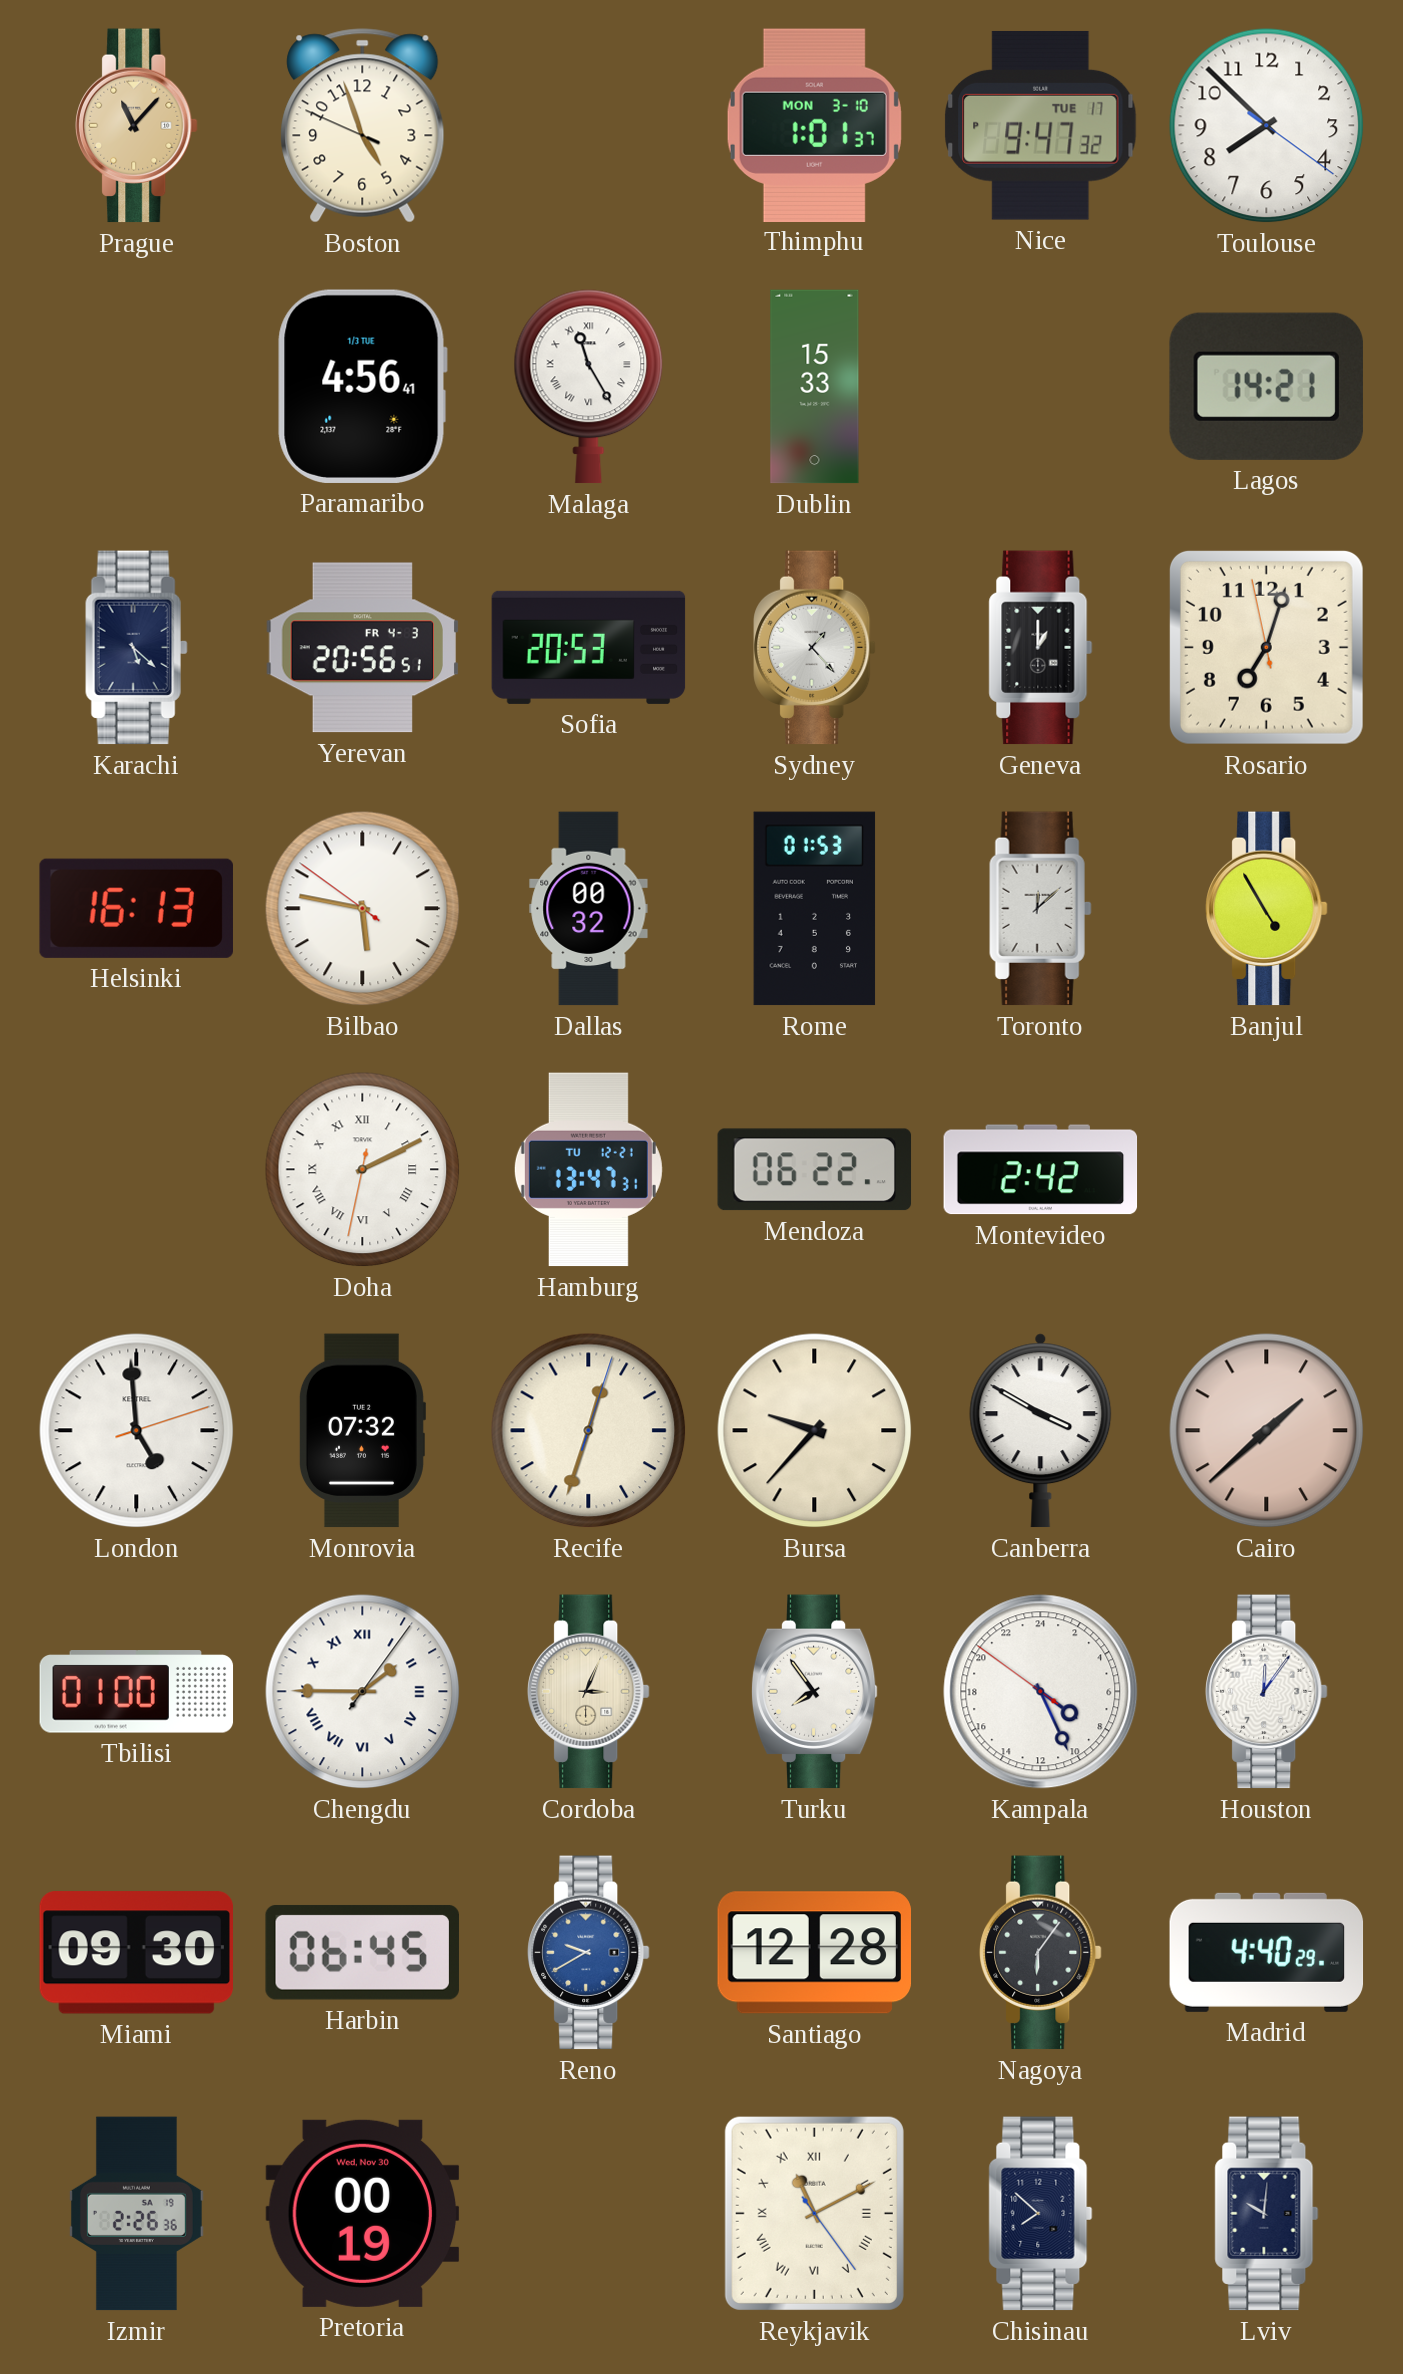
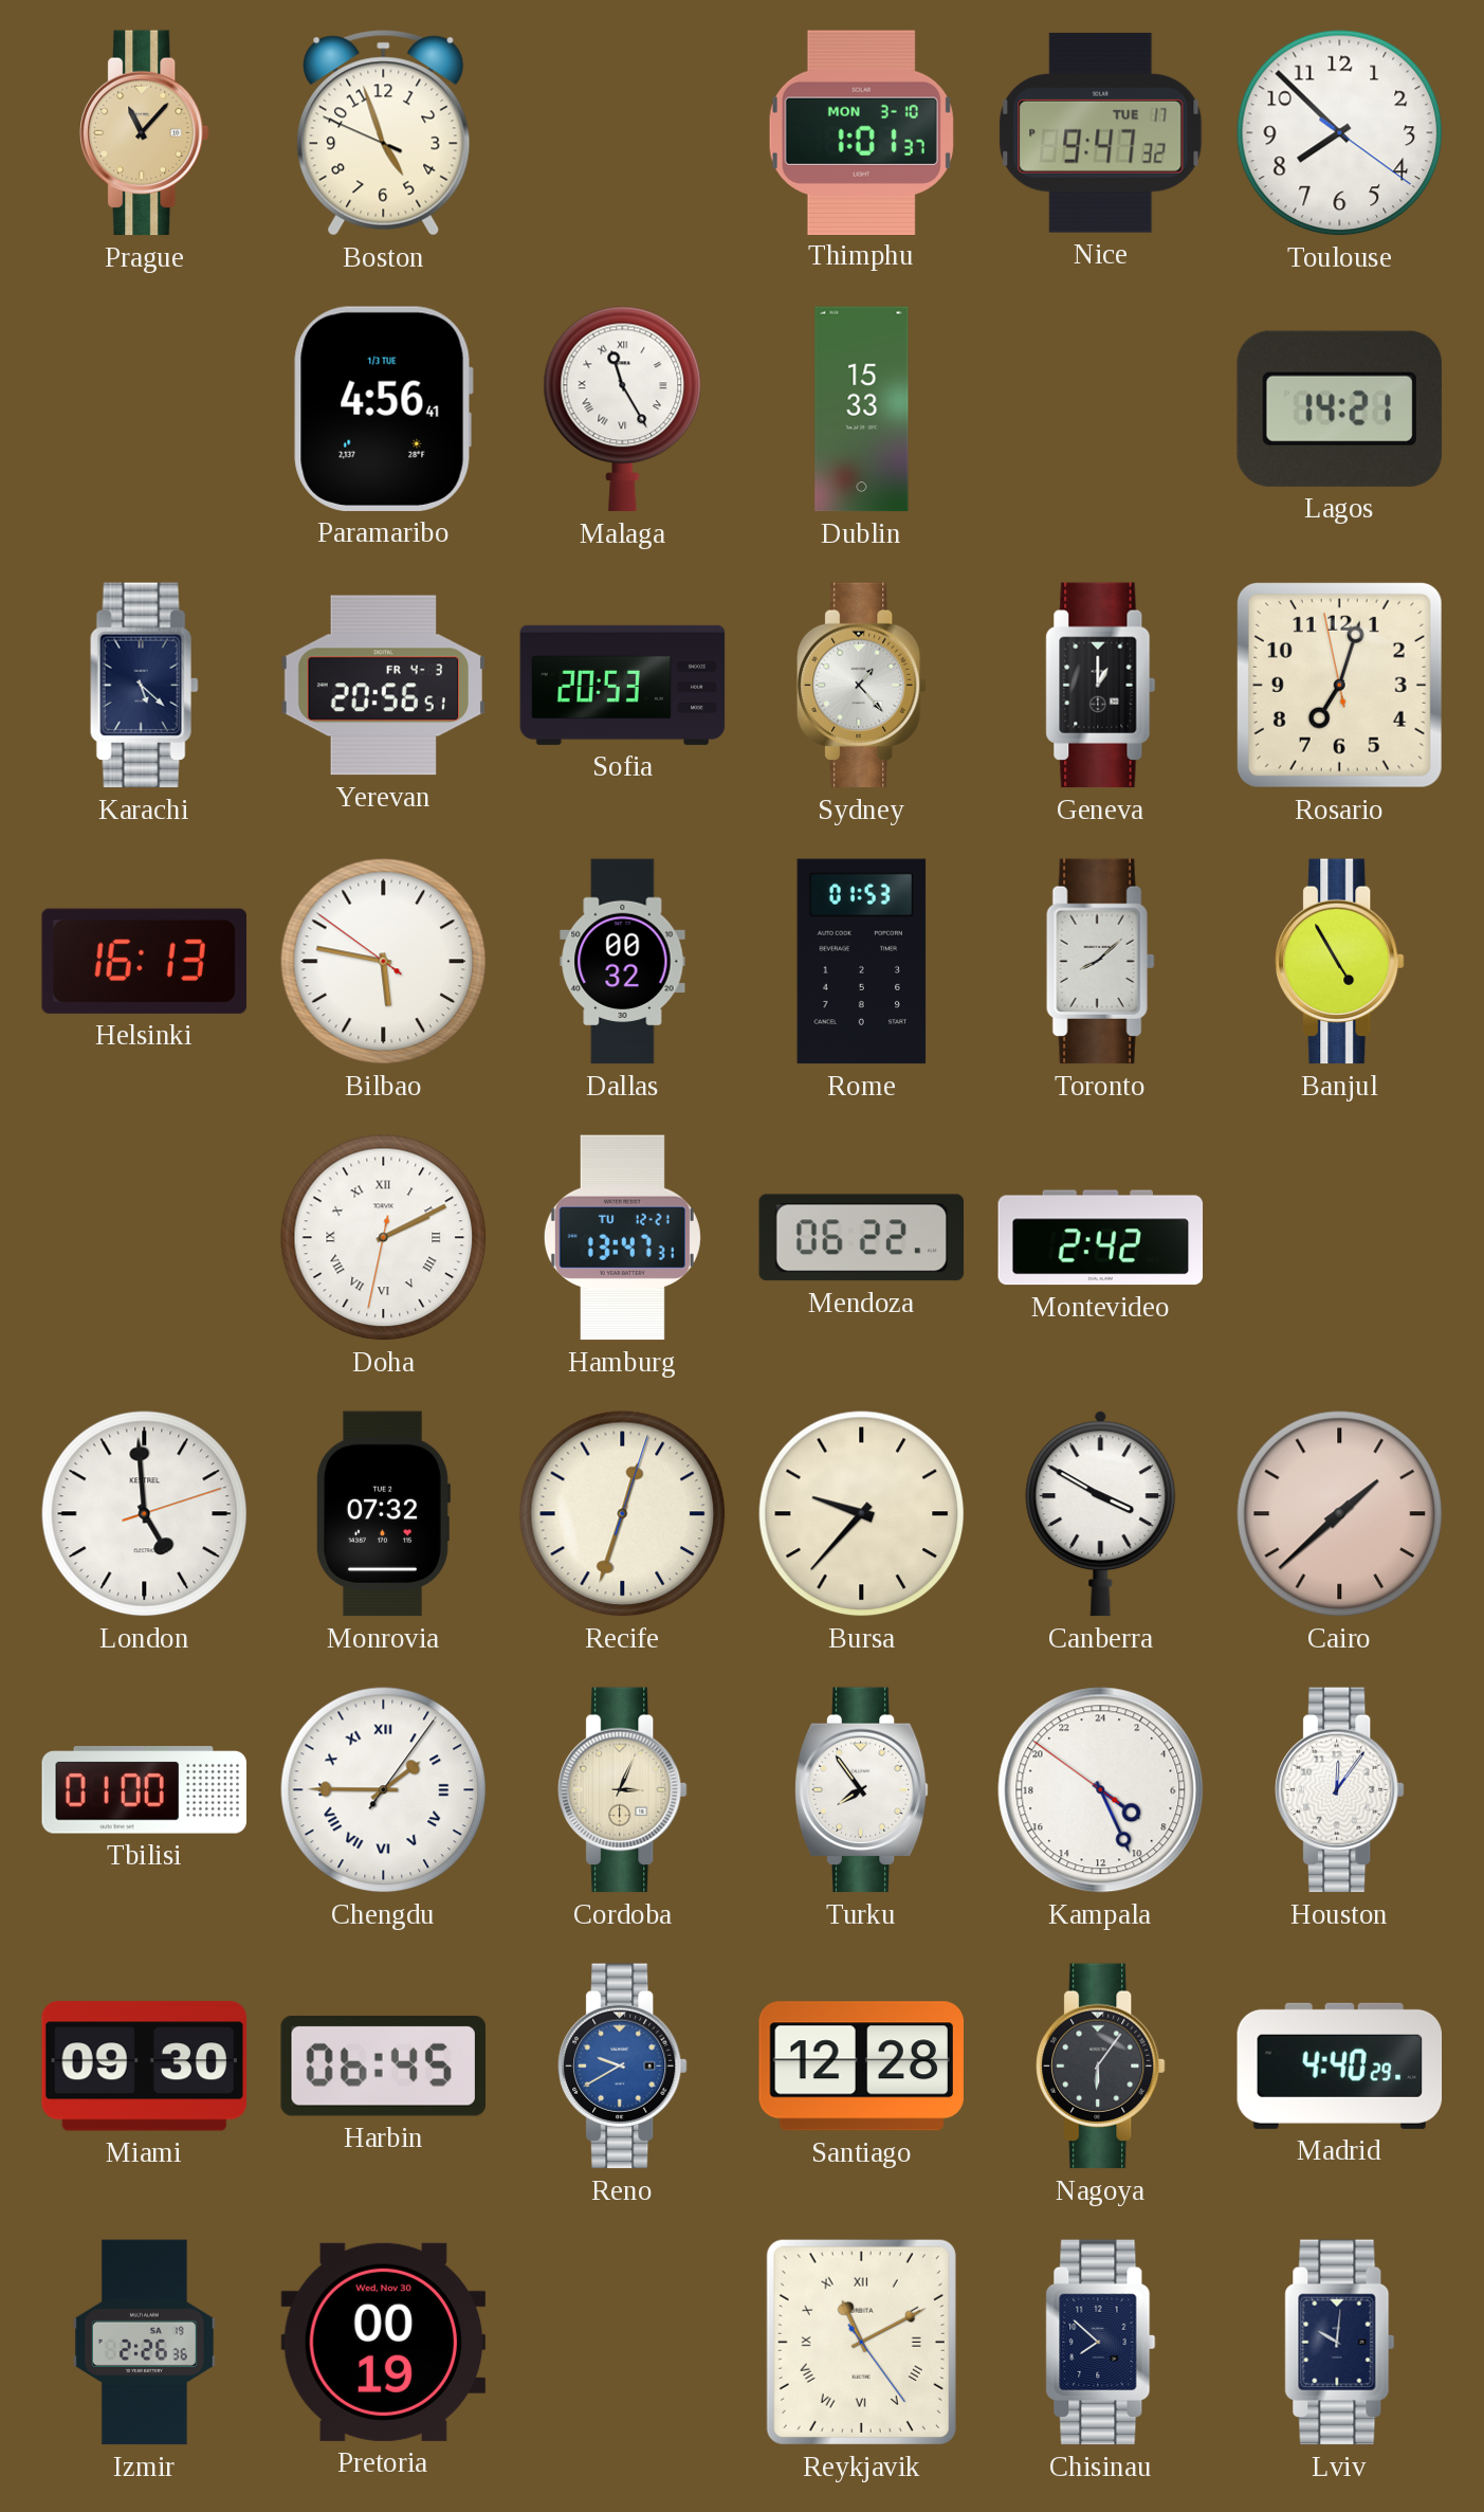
Toronto: 12:08 -> 8:08
